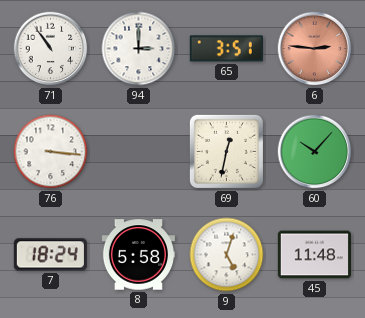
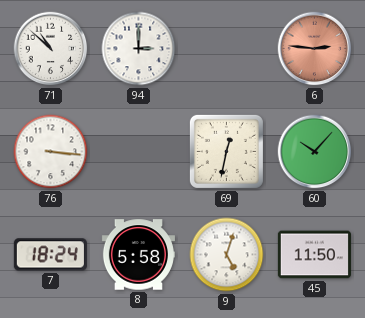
71: 10:54 -> 10:52
65: 3:51 -> none
45: 11:48 -> 11:50
